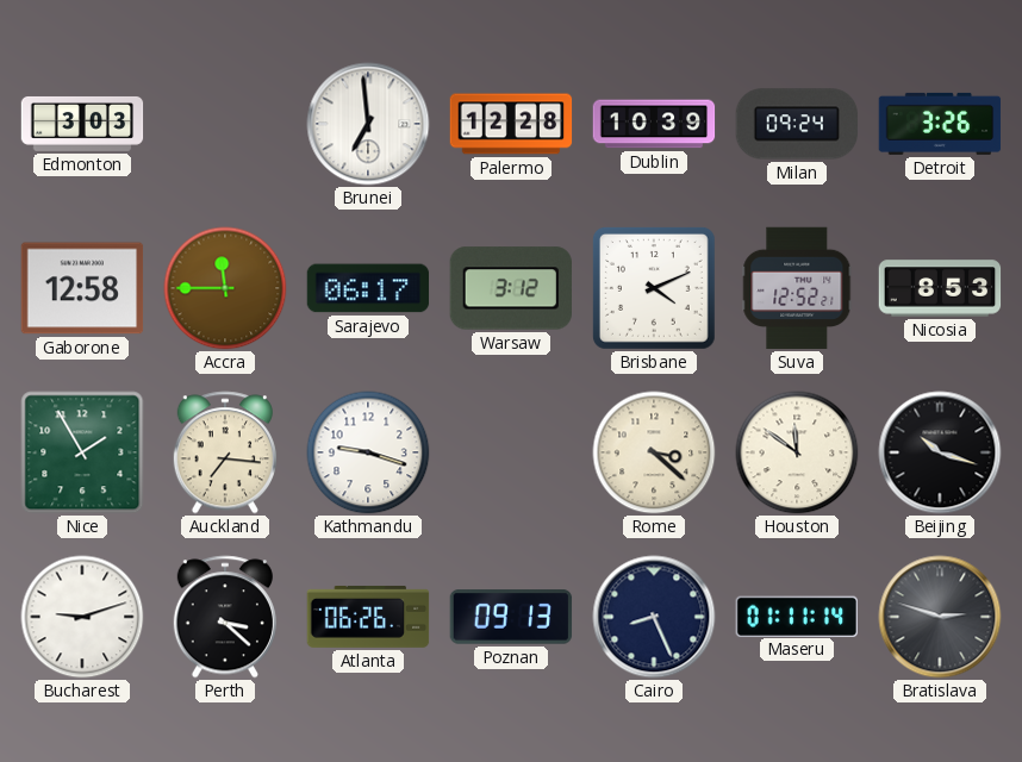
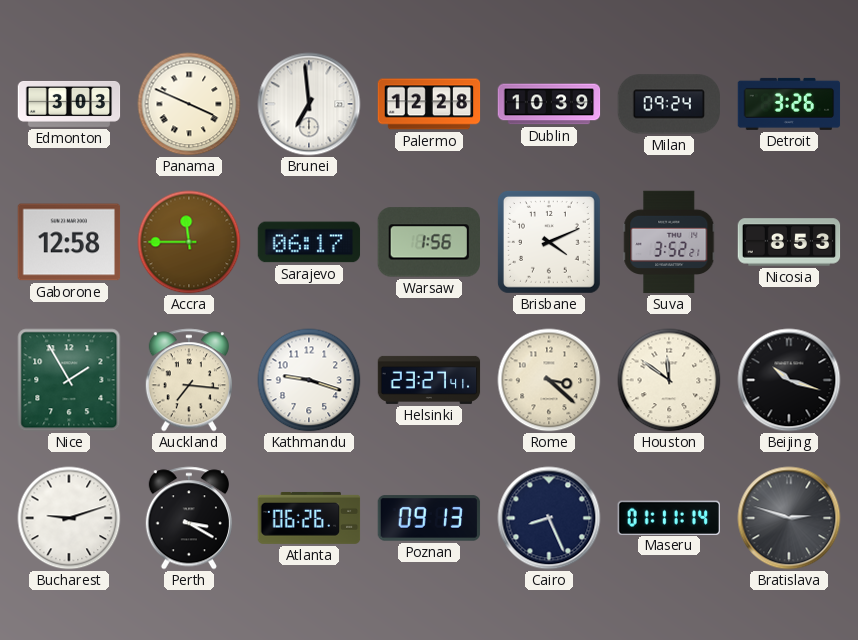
Panama: none -> 3:49
Warsaw: 3:12 -> 1:56
Suva: 12:52 -> 3:52
Helsinki: none -> 23:27
Perth: 3:22 -> 3:20
